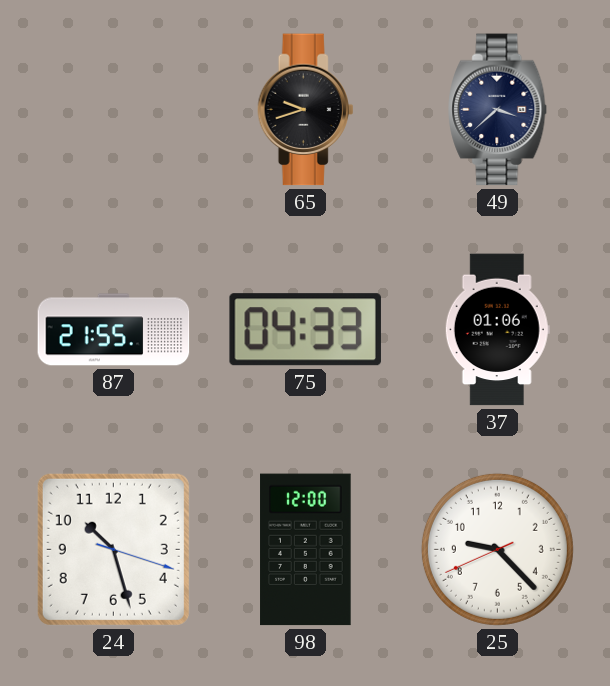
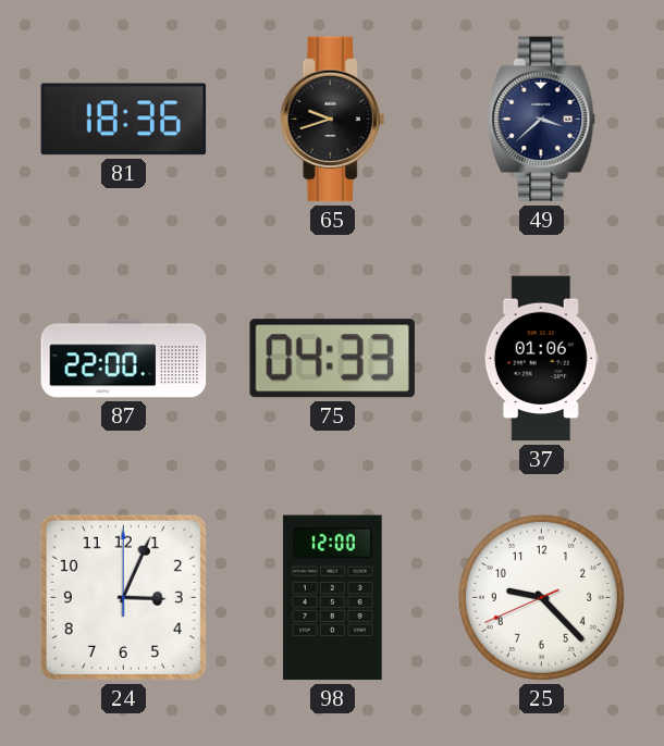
81: none -> 18:36
87: 21:55 -> 22:00
24: 10:27 -> 3:04
